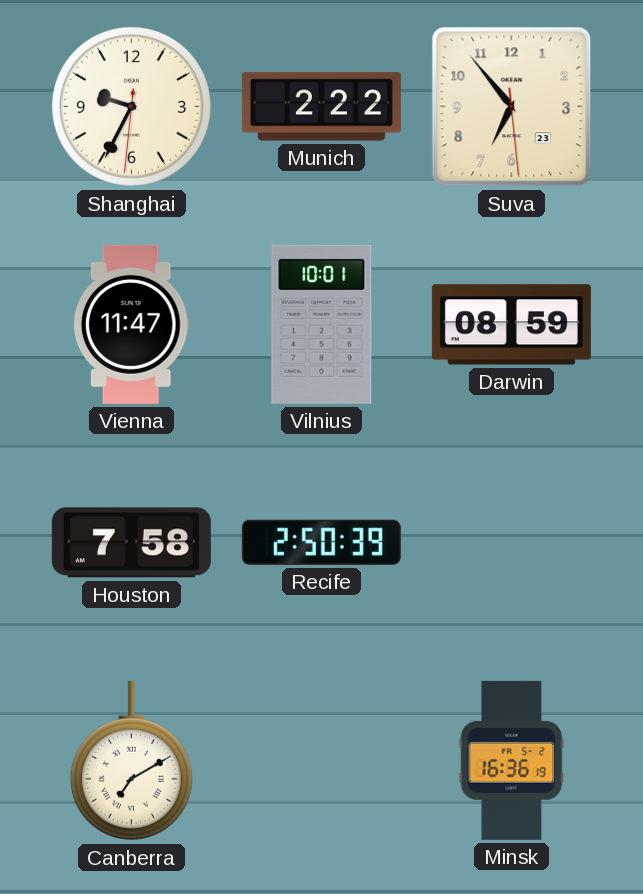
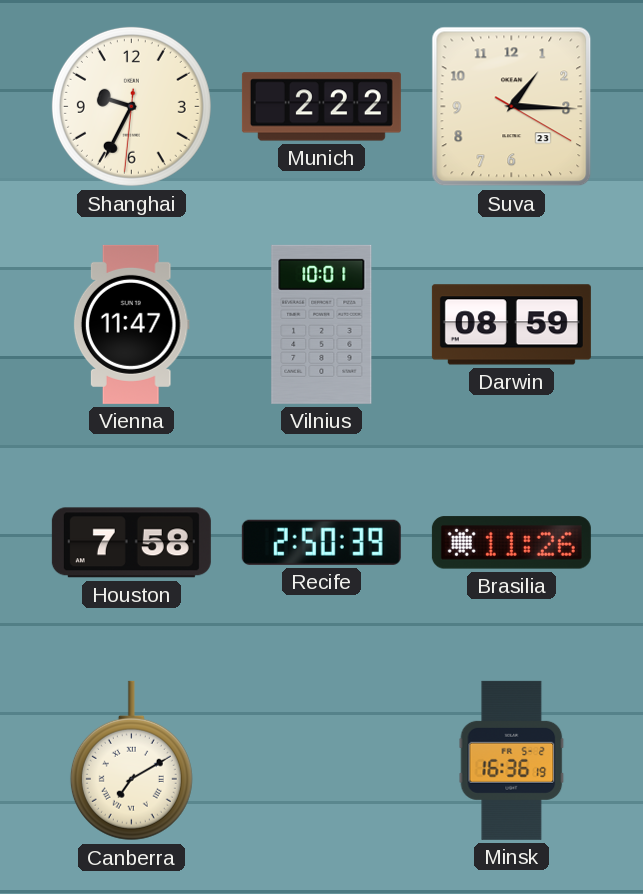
Suva: 6:53 -> 1:15
Brasilia: none -> 11:26
